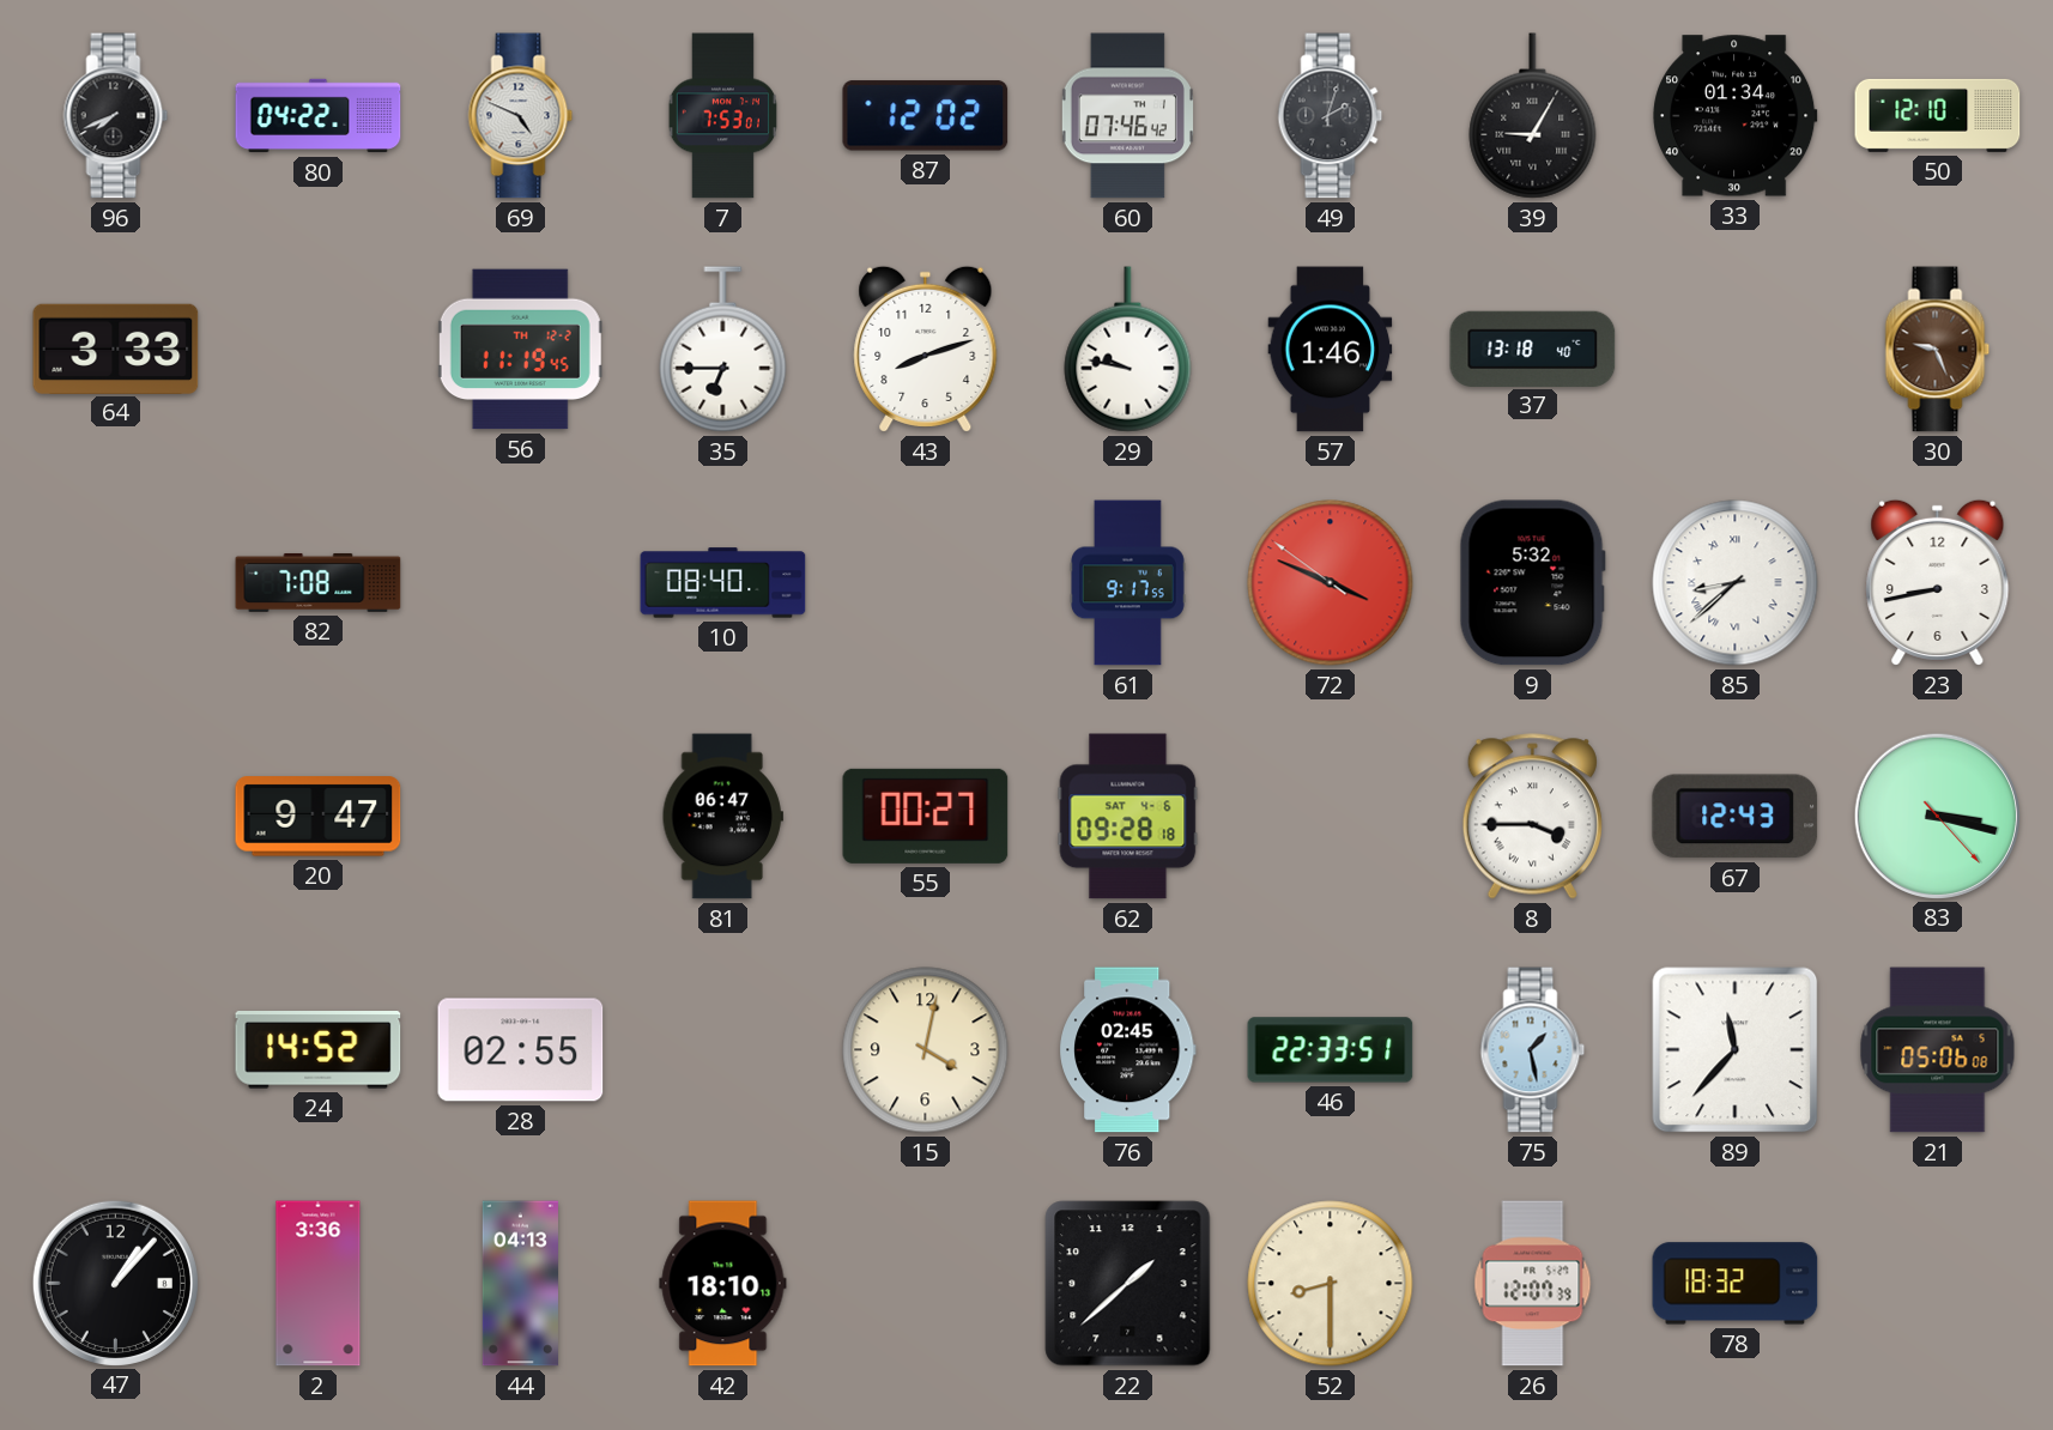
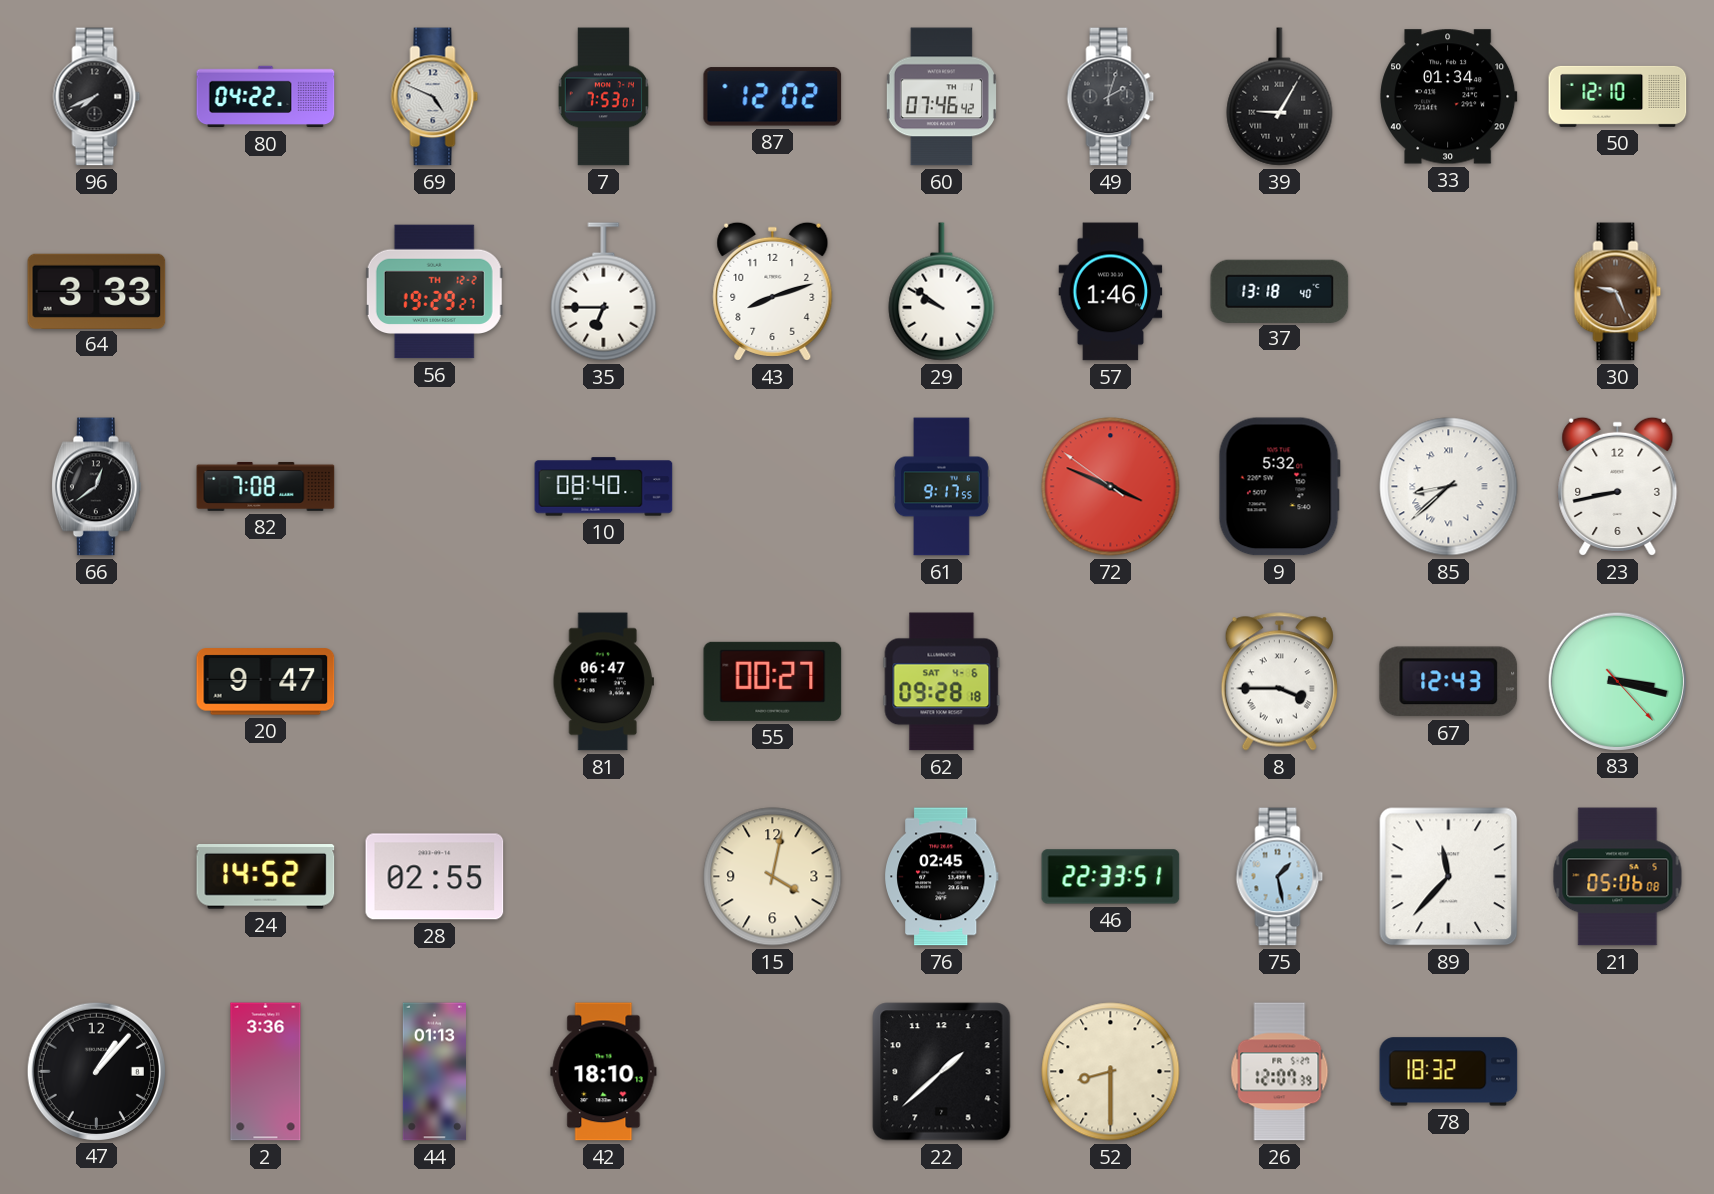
56: 11:19 -> 19:29
29: 9:47 -> 9:51
66: none -> 12:39
44: 04:13 -> 01:13
